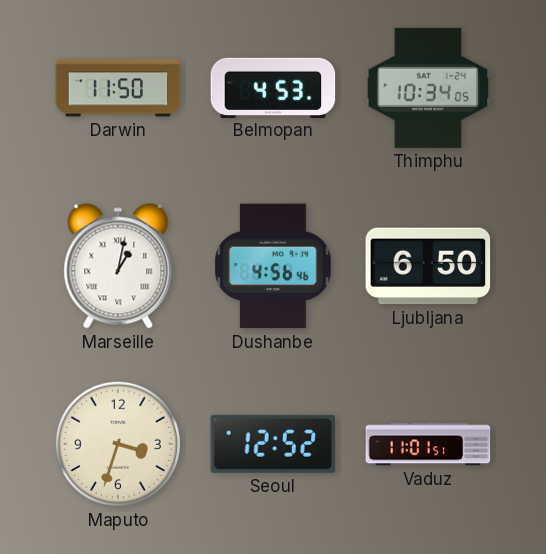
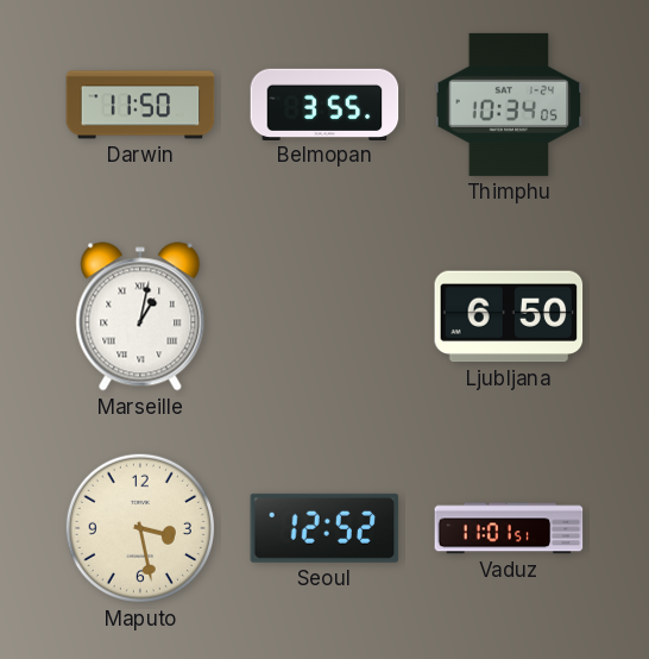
Belmopan: 4:53 -> 3:55
Dushanbe: 4:56 -> none
Maputo: 3:33 -> 3:28
